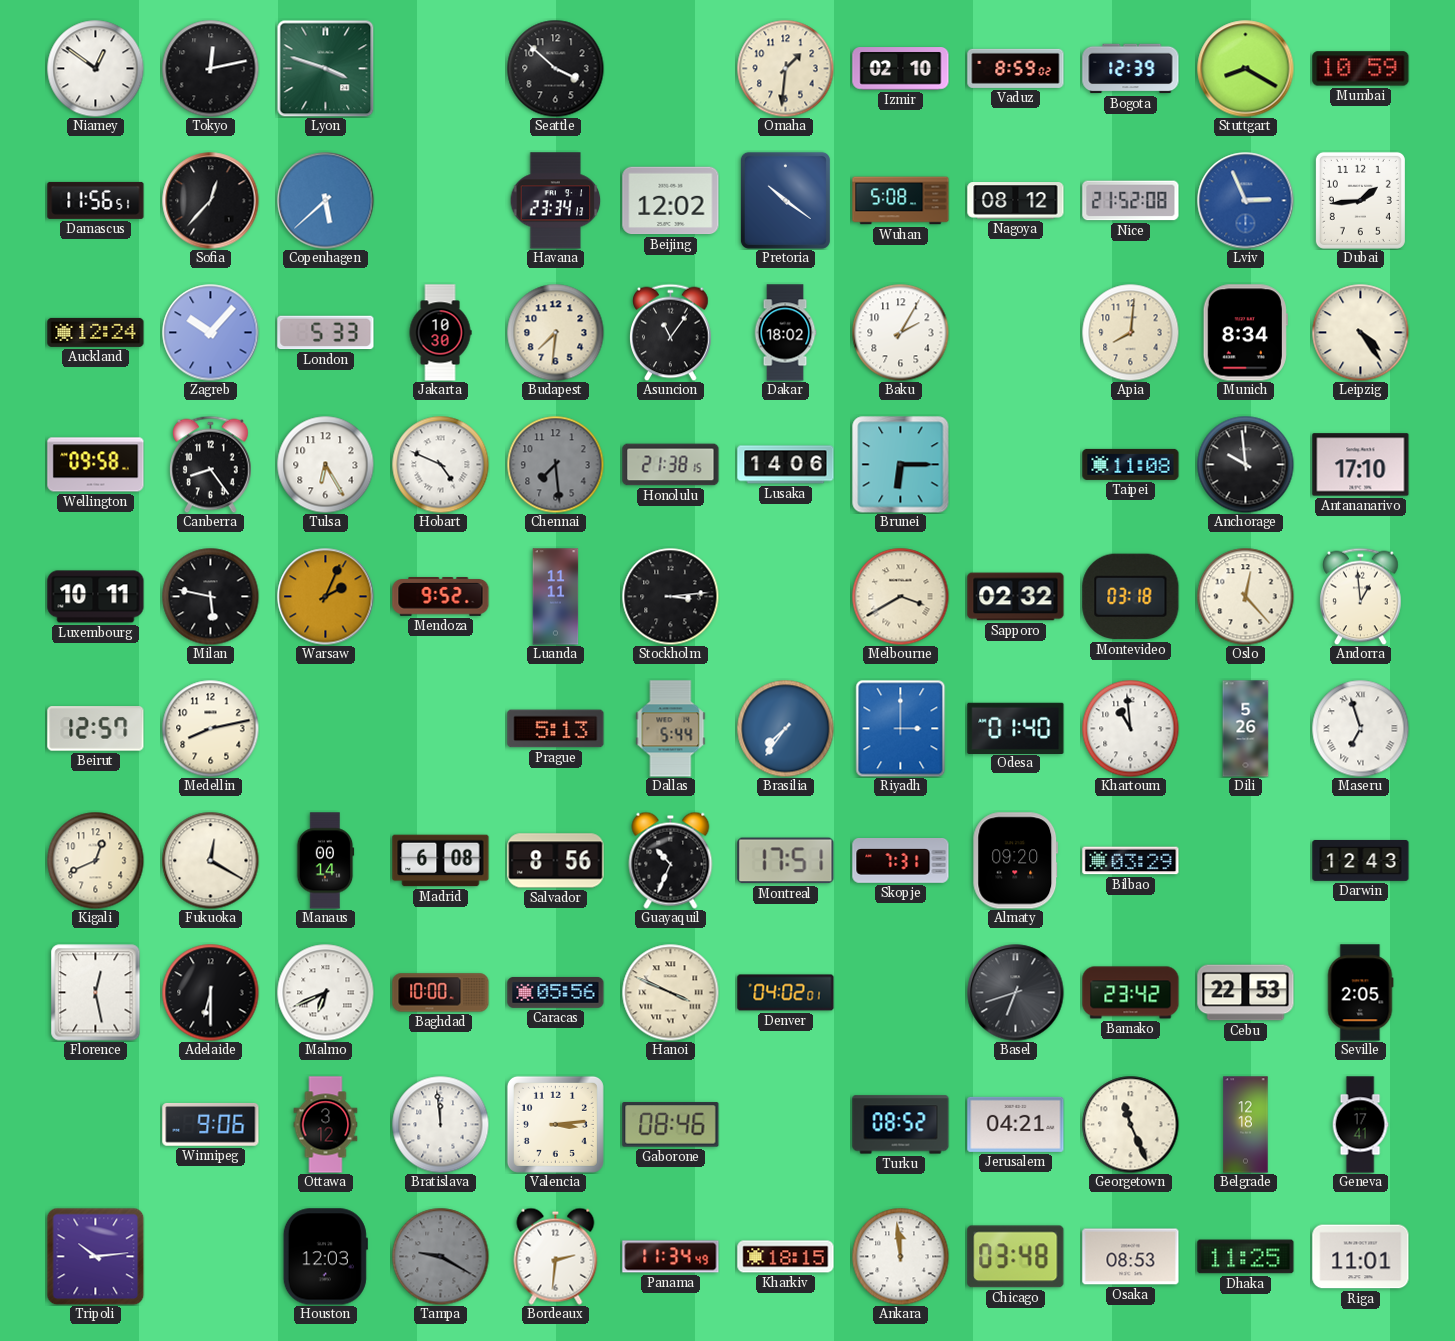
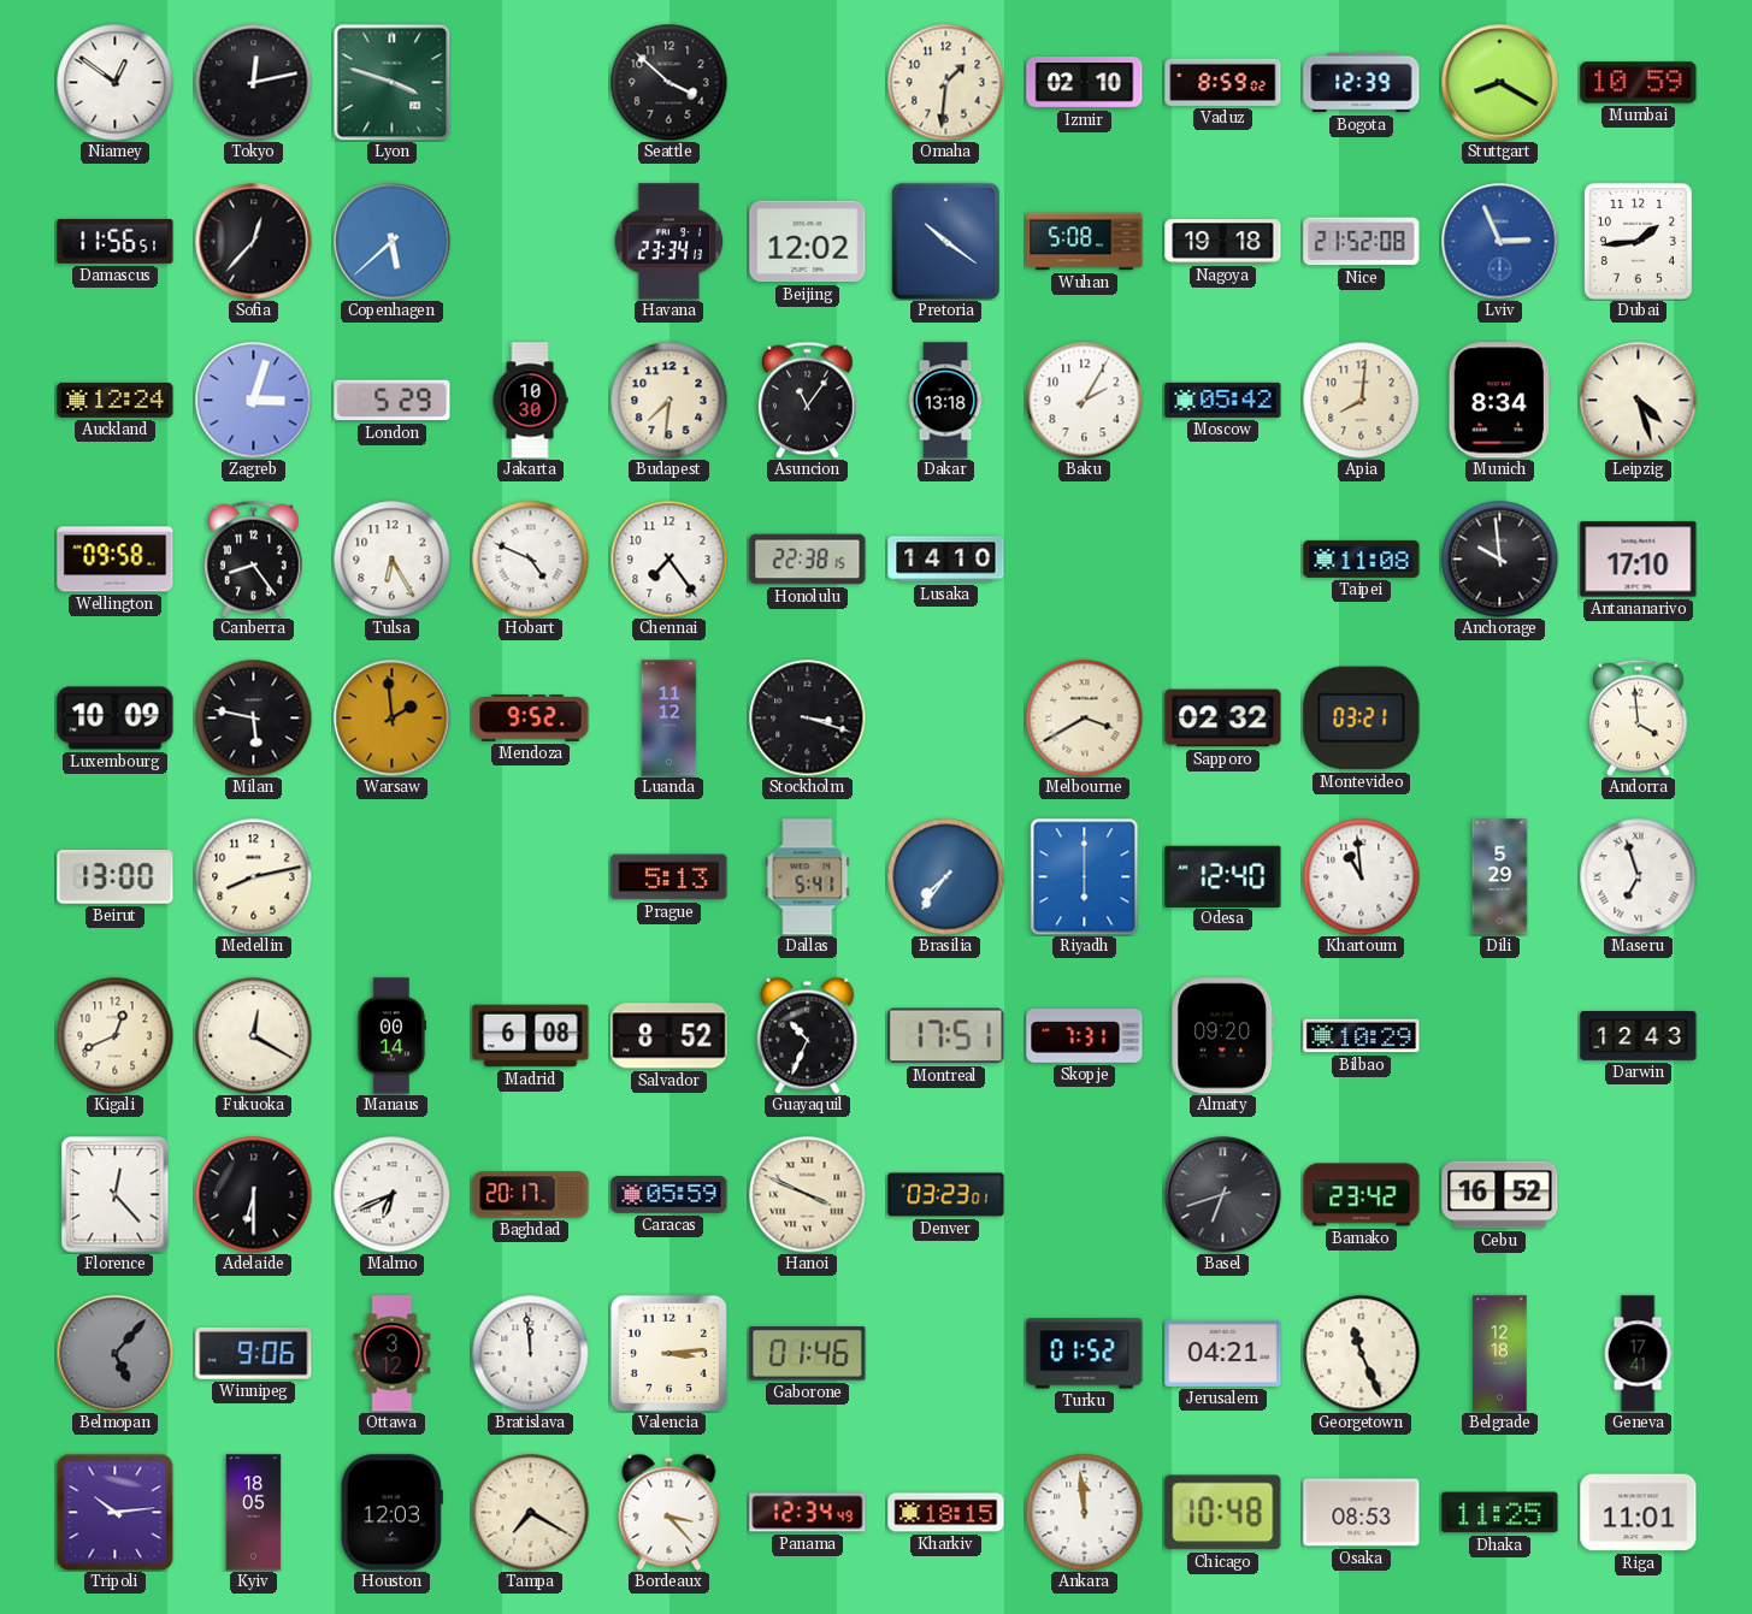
Nagoya: 08:12 -> 19:18
Zagreb: 10:07 -> 3:03
London: 5:33 -> 5:29
Dakar: 18:02 -> 13:18
Moscow: none -> 05:42
Leipzig: 4:24 -> 4:27
Chennai: 7:29 -> 7:24
Chennai dial: grey -> white
Honolulu: 21:38 -> 22:38
Lusaka: 14:06 -> 14:10
Brunei: 6:15 -> none
Luxembourg: 10:11 -> 10:09
Warsaw: 2:04 -> 1:59
Luanda: 11:11 -> 11:12
Stockholm: 3:14 -> 3:18
Montevideo: 03:18 -> 03:21
Oslo: 12:23 -> none
Andorra: 12:59 -> 3:59
Beirut: 12:57 -> 13:00
Dallas: 5:44 -> 5:41
Riyadh: 3:00 -> 6:00
Odesa: 01:40 -> 12:40
Dili: 5:26 -> 5:29
Salvador: 8:56 -> 8:52
Bilbao: 03:29 -> 10:29
Florence: 12:28 -> 12:23
Baghdad: 10:00 -> 20:17
Caracas: 05:56 -> 05:59
Denver: 04:02 -> 03:23
Cebu: 22:53 -> 16:52
Seville: 2:05 -> none
Belmopan: none -> 5:07
Gaborone: 08:46 -> 01:46
Turku: 08:52 -> 01:52
Kyiv: none -> 18:05
Tampa: 9:20 -> 7:20
Tampa dial: grey -> cream
Bordeaux: 2:31 -> 3:23
Panama: 11:34 -> 12:34
Chicago: 03:48 -> 10:48
